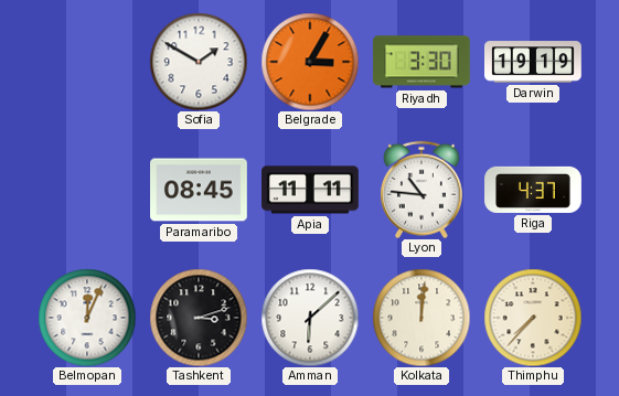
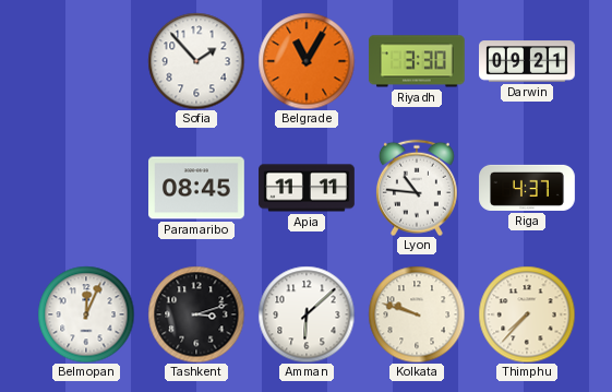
Sofia: 1:50 -> 1:53
Belgrade: 3:05 -> 11:05
Darwin: 19:19 -> 09:21
Kolkata: 12:01 -> 9:48
